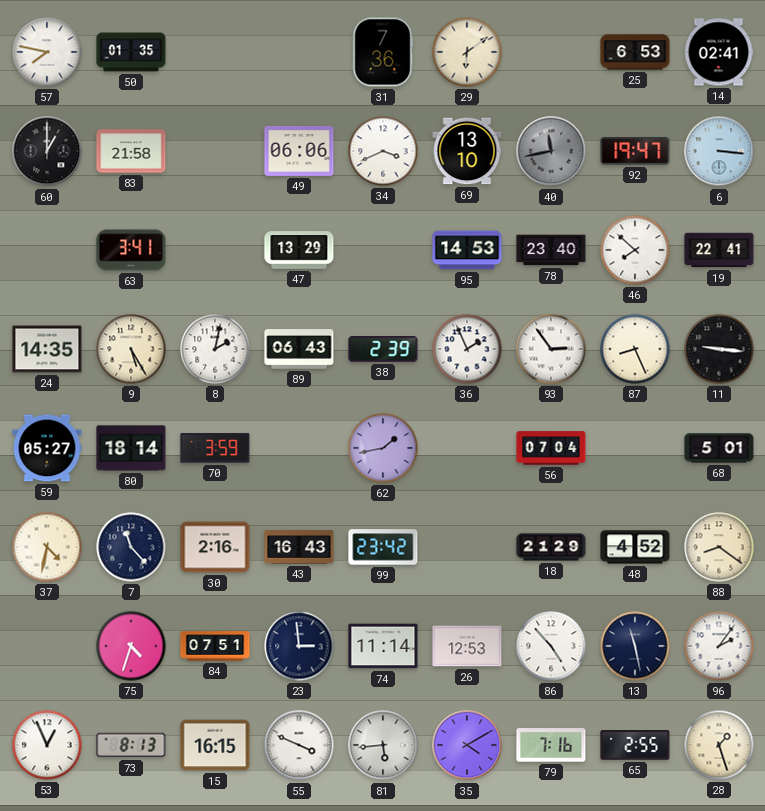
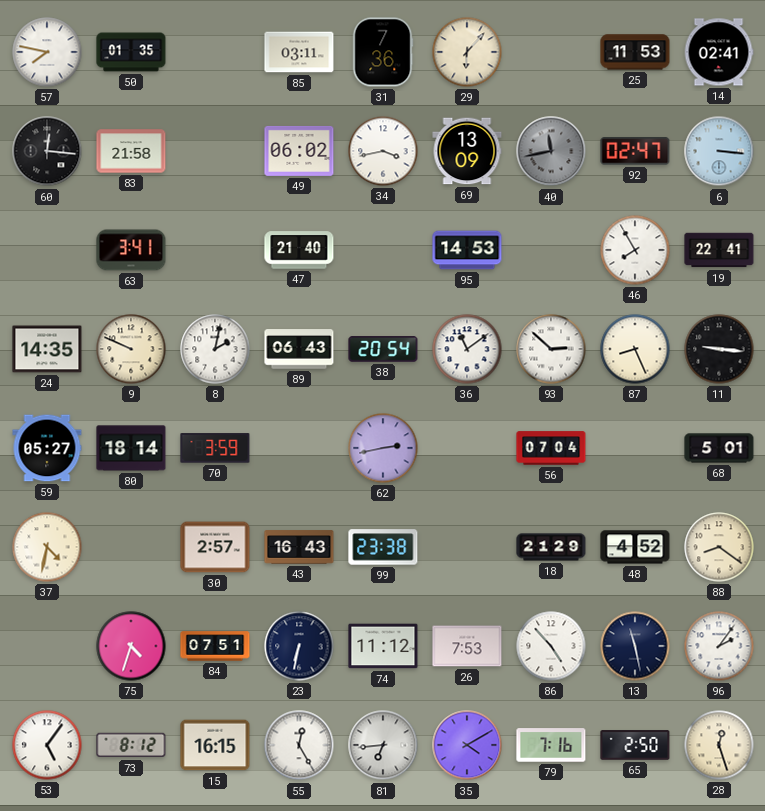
85: none -> 03:11
29: 6:09 -> 6:07
25: 6:53 -> 11:53
60: 1:00 -> 12:16
49: 06:06 -> 06:02
34: 3:41 -> 3:43
69: 13:10 -> 13:09
92: 19:47 -> 02:47
47: 13:29 -> 21:40
78: 23:40 -> none
46: 7:52 -> 7:55
9: 5:25 -> 9:49
38: 2:39 -> 20:54
36: 1:56 -> 11:09
93: 2:54 -> 2:52
62: 1:43 -> 2:43
7: 11:23 -> none
30: 2:16 -> 2:57
99: 23:42 -> 23:38
23: 2:59 -> 6:32
74: 11:14 -> 11:12
26: 12:53 -> 7:53
53: 12:56 -> 5:06
73: 8:13 -> 8:12
55: 3:49 -> 12:25
81: 5:44 -> 6:44
65: 2:55 -> 2:50
28: 1:27 -> 12:27
